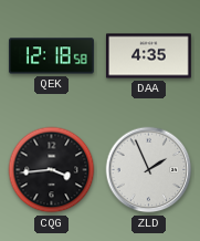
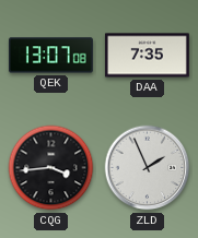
QEK: 12:18 -> 13:07
DAA: 4:35 -> 7:35
